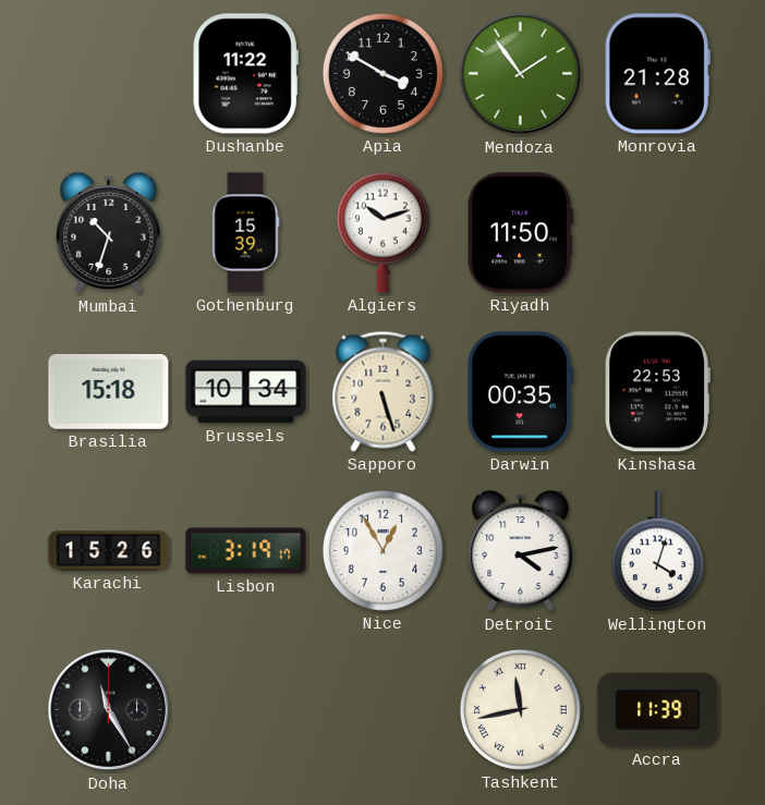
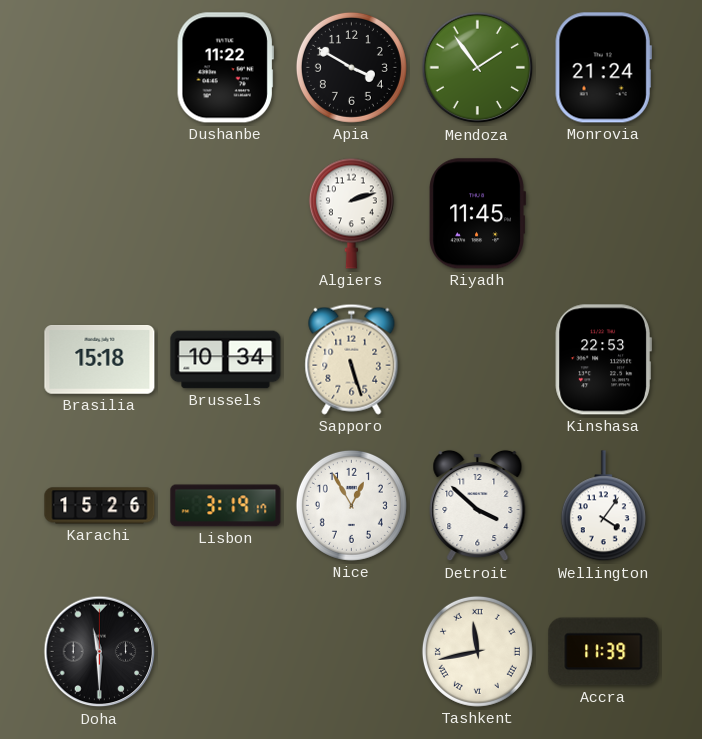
Monrovia: 21:28 -> 21:24
Mumbai: 10:33 -> none
Gothenburg: 15:39 -> none
Algiers: 10:12 -> 2:12
Riyadh: 11:50 -> 11:45
Darwin: 00:35 -> none
Detroit: 4:13 -> 3:52
Wellington: 4:03 -> 4:06
Doha: 11:25 -> 11:30
